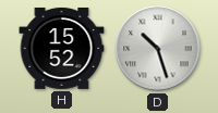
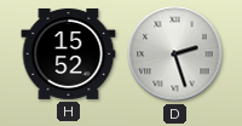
D: 10:27 -> 2:27
